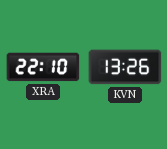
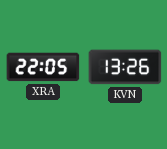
XRA: 22:10 -> 22:05
